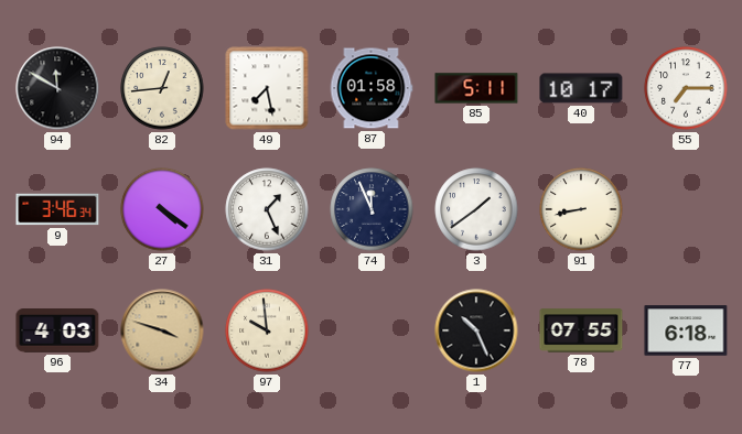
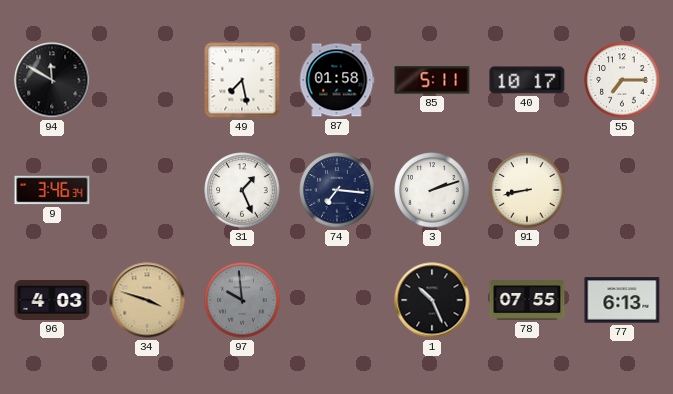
82: 12:44 -> none
27: 4:21 -> none
74: 11:56 -> 7:16
3: 1:39 -> 2:12
97 dial: cream -> grey
77: 6:18 -> 6:13
